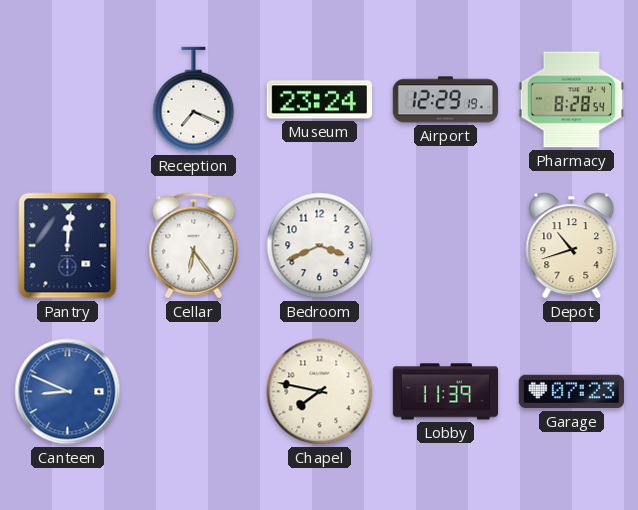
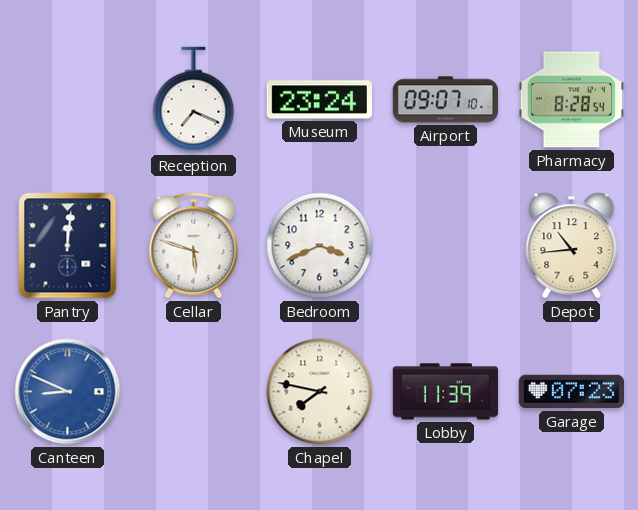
Airport: 12:29 -> 09:07
Cellar: 6:24 -> 5:48
Depot: 10:42 -> 10:44
